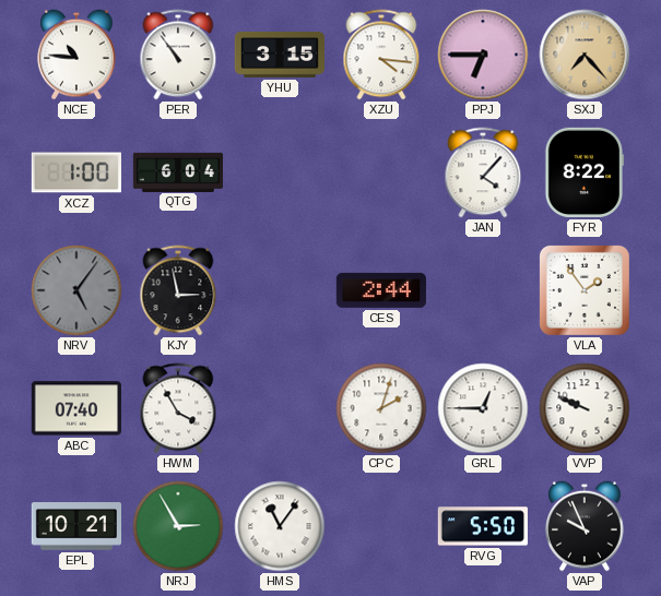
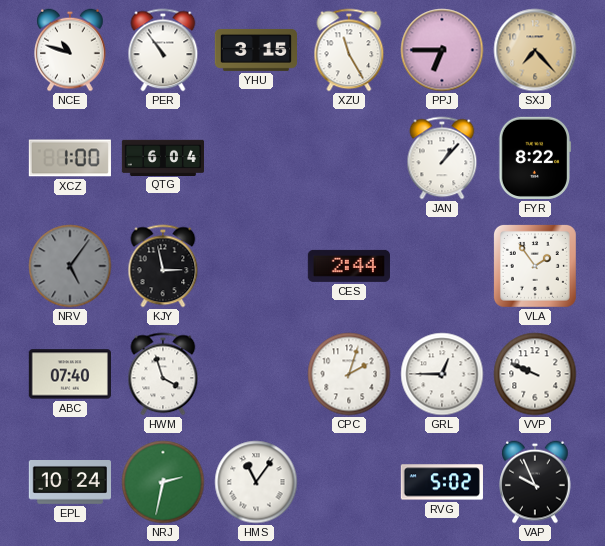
NCE: 10:46 -> 10:48
XZU: 4:16 -> 11:25
JAN: 4:07 -> 1:07
HWM: 3:55 -> 3:57
EPL: 10:21 -> 10:24
NRJ: 2:55 -> 2:32
RVG: 5:50 -> 5:02
